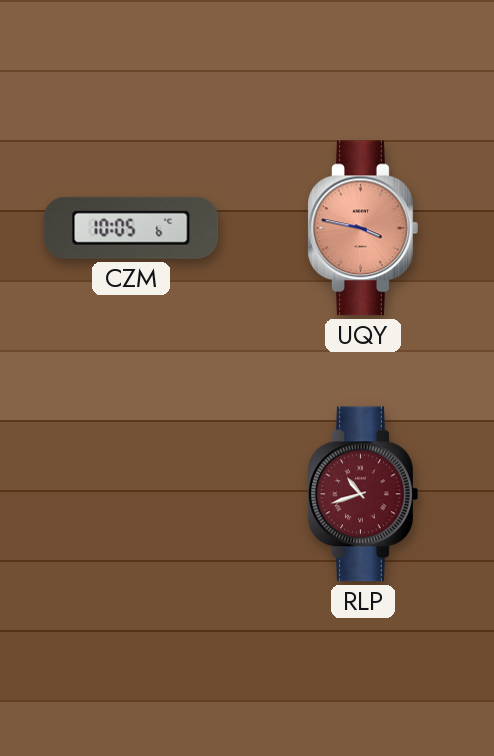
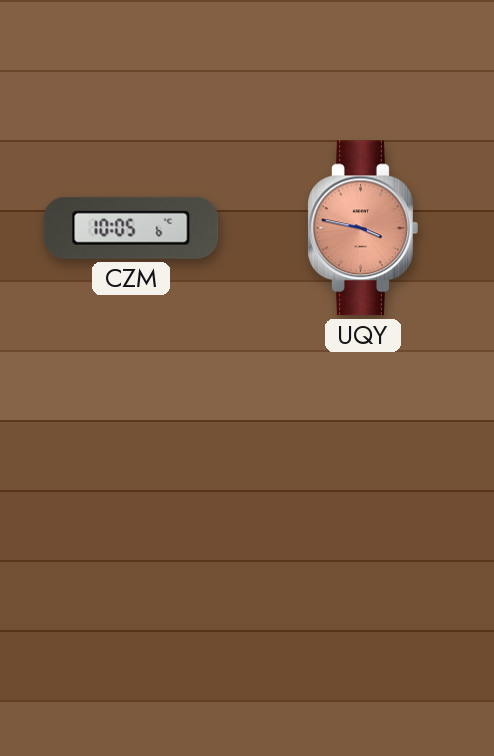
RLP: 10:42 -> none
